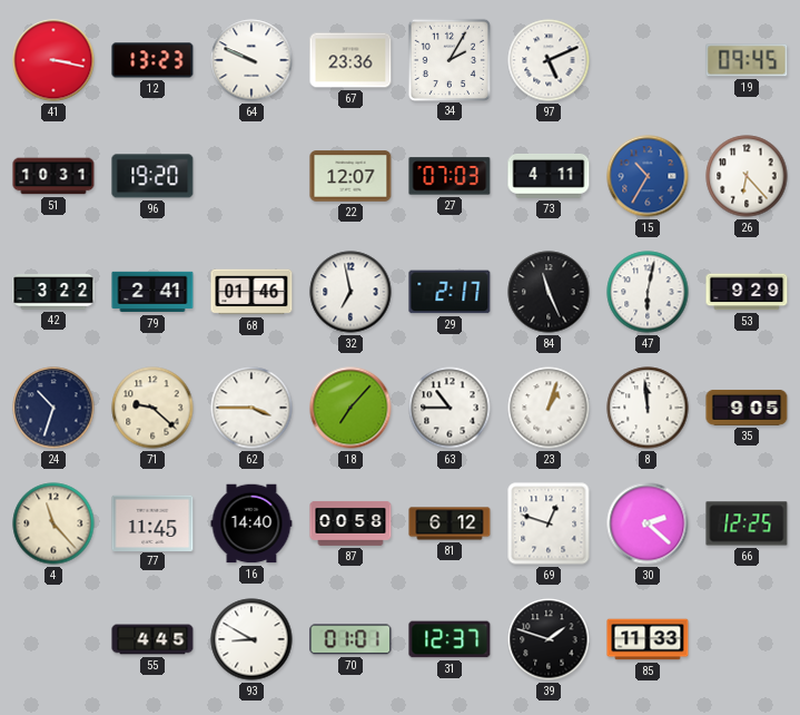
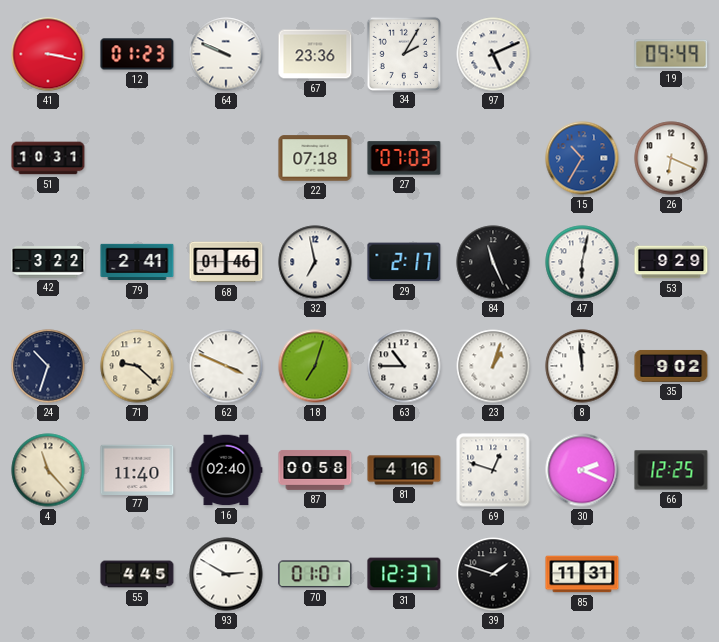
12: 13:23 -> 01:23
19: 09:45 -> 09:49
96: 19:20 -> none
22: 12:07 -> 07:18
73: 4:11 -> none
26: 6:23 -> 6:19
62: 3:45 -> 3:49
18: 7:07 -> 7:03
35: 9:05 -> 9:02
77: 11:45 -> 11:40
16: 14:40 -> 02:40
81: 6:12 -> 4:16
30: 2:22 -> 2:19
93: 8:50 -> 2:50
85: 11:33 -> 11:31
